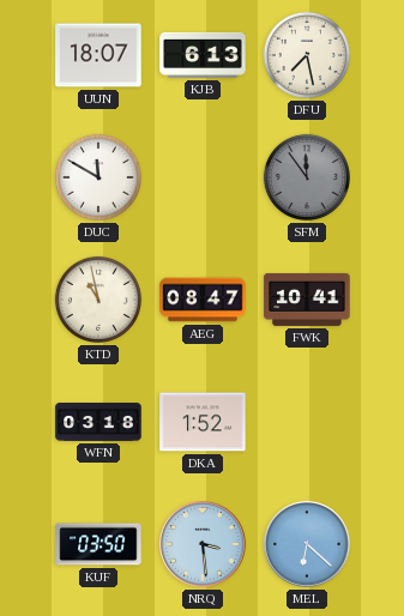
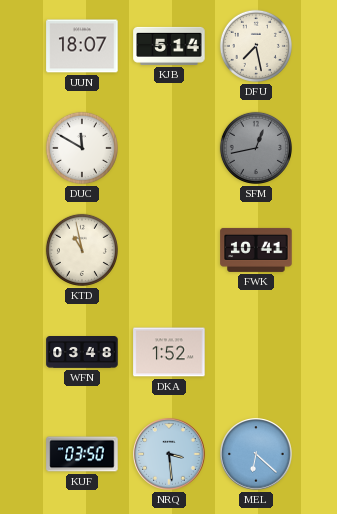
KJB: 6:13 -> 5:14
SFM: 11:54 -> 12:43
AEG: 08:47 -> none
WFN: 03:18 -> 03:48
